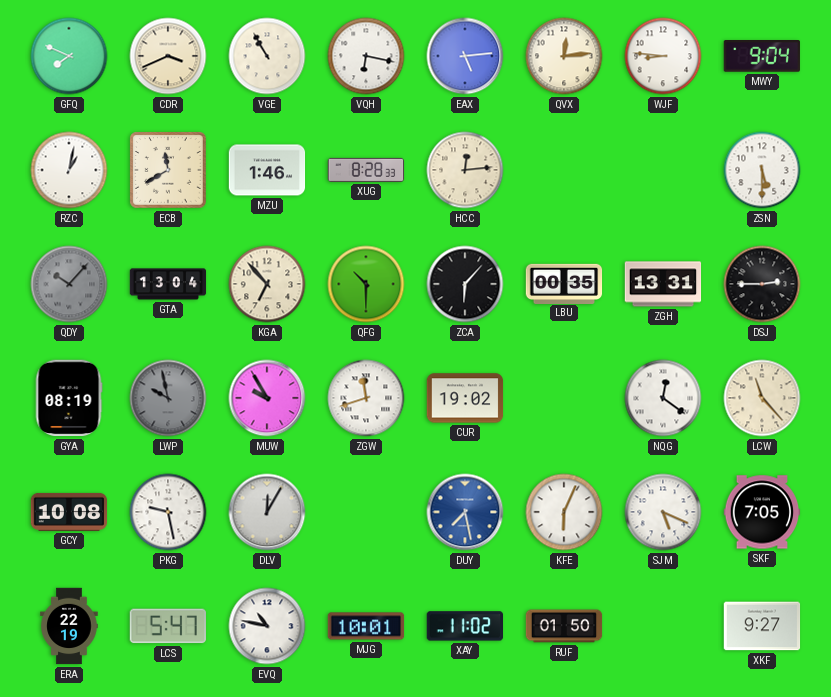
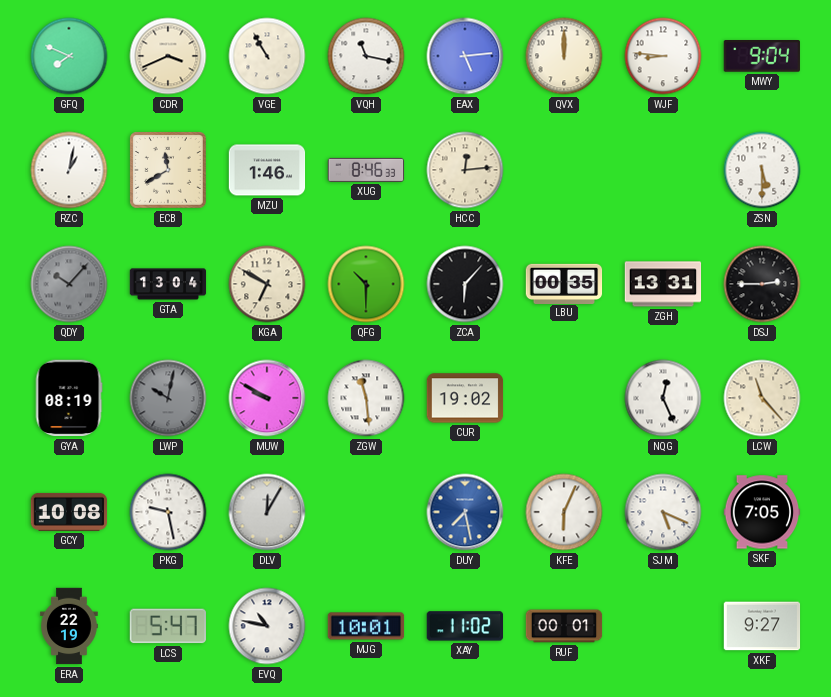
VQH: 6:17 -> 11:17
QVX: 12:14 -> 12:00
XUG: 8:28 -> 8:46
KGA: 6:53 -> 6:50
LWP: 9:58 -> 10:02
MUW: 9:55 -> 9:50
ZGW: 11:42 -> 11:29
NQG: 12:21 -> 12:26
RUF: 01:50 -> 00:01
